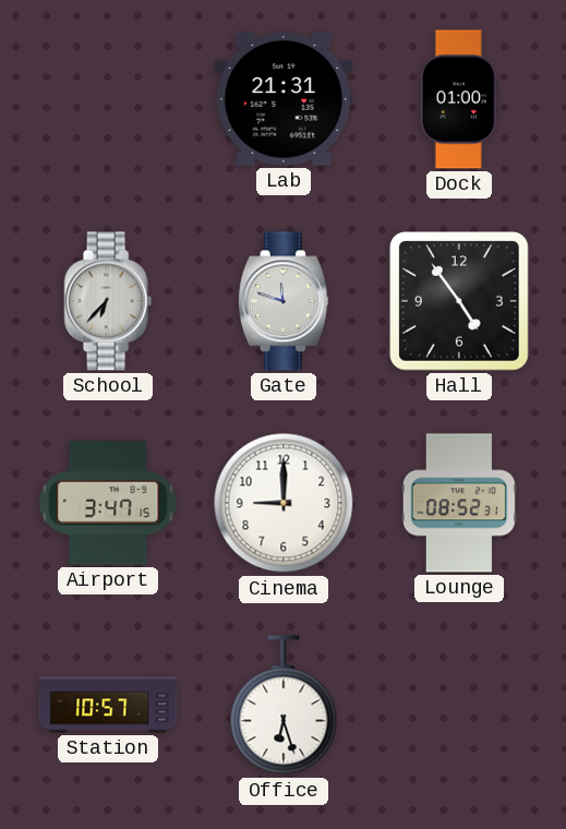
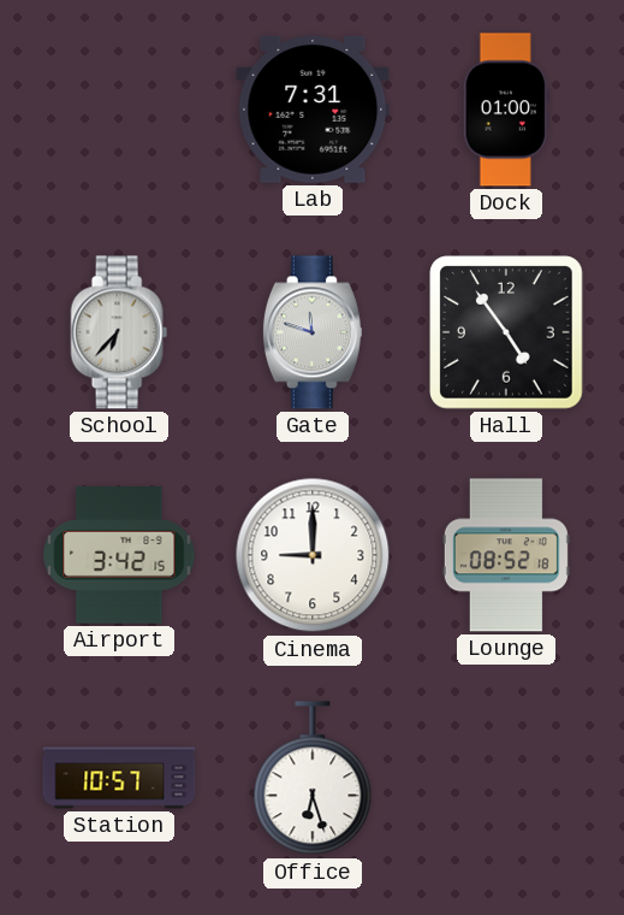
Lab: 21:31 -> 7:31
Airport: 3:47 -> 3:42
Lounge: 08:52:31 -> 08:52:18
